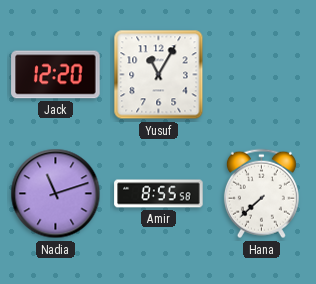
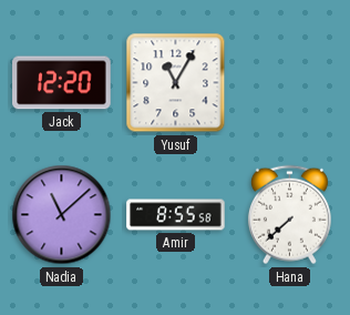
Nadia: 11:12 -> 11:08
